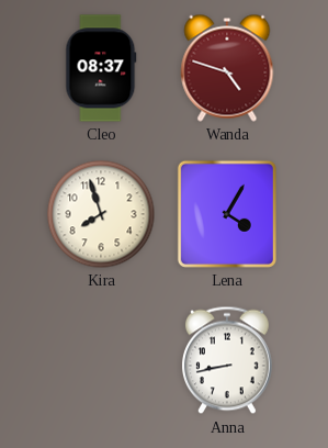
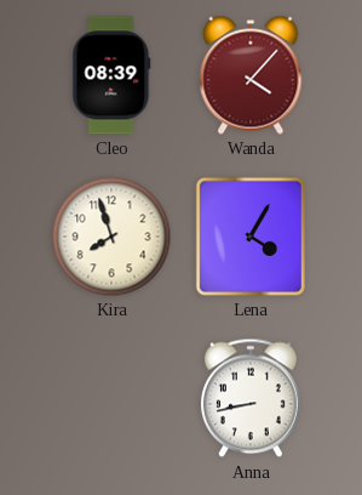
Cleo: 08:37 -> 08:39
Wanda: 4:48 -> 4:07
